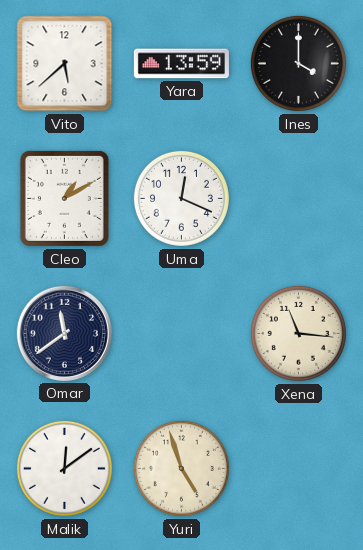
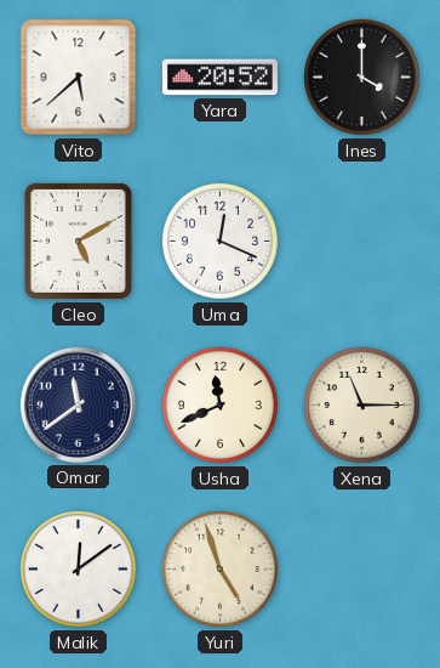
Yara: 13:59 -> 20:52
Cleo: 1:10 -> 5:10
Usha: none -> 11:41
Xena: 11:16 -> 11:15
